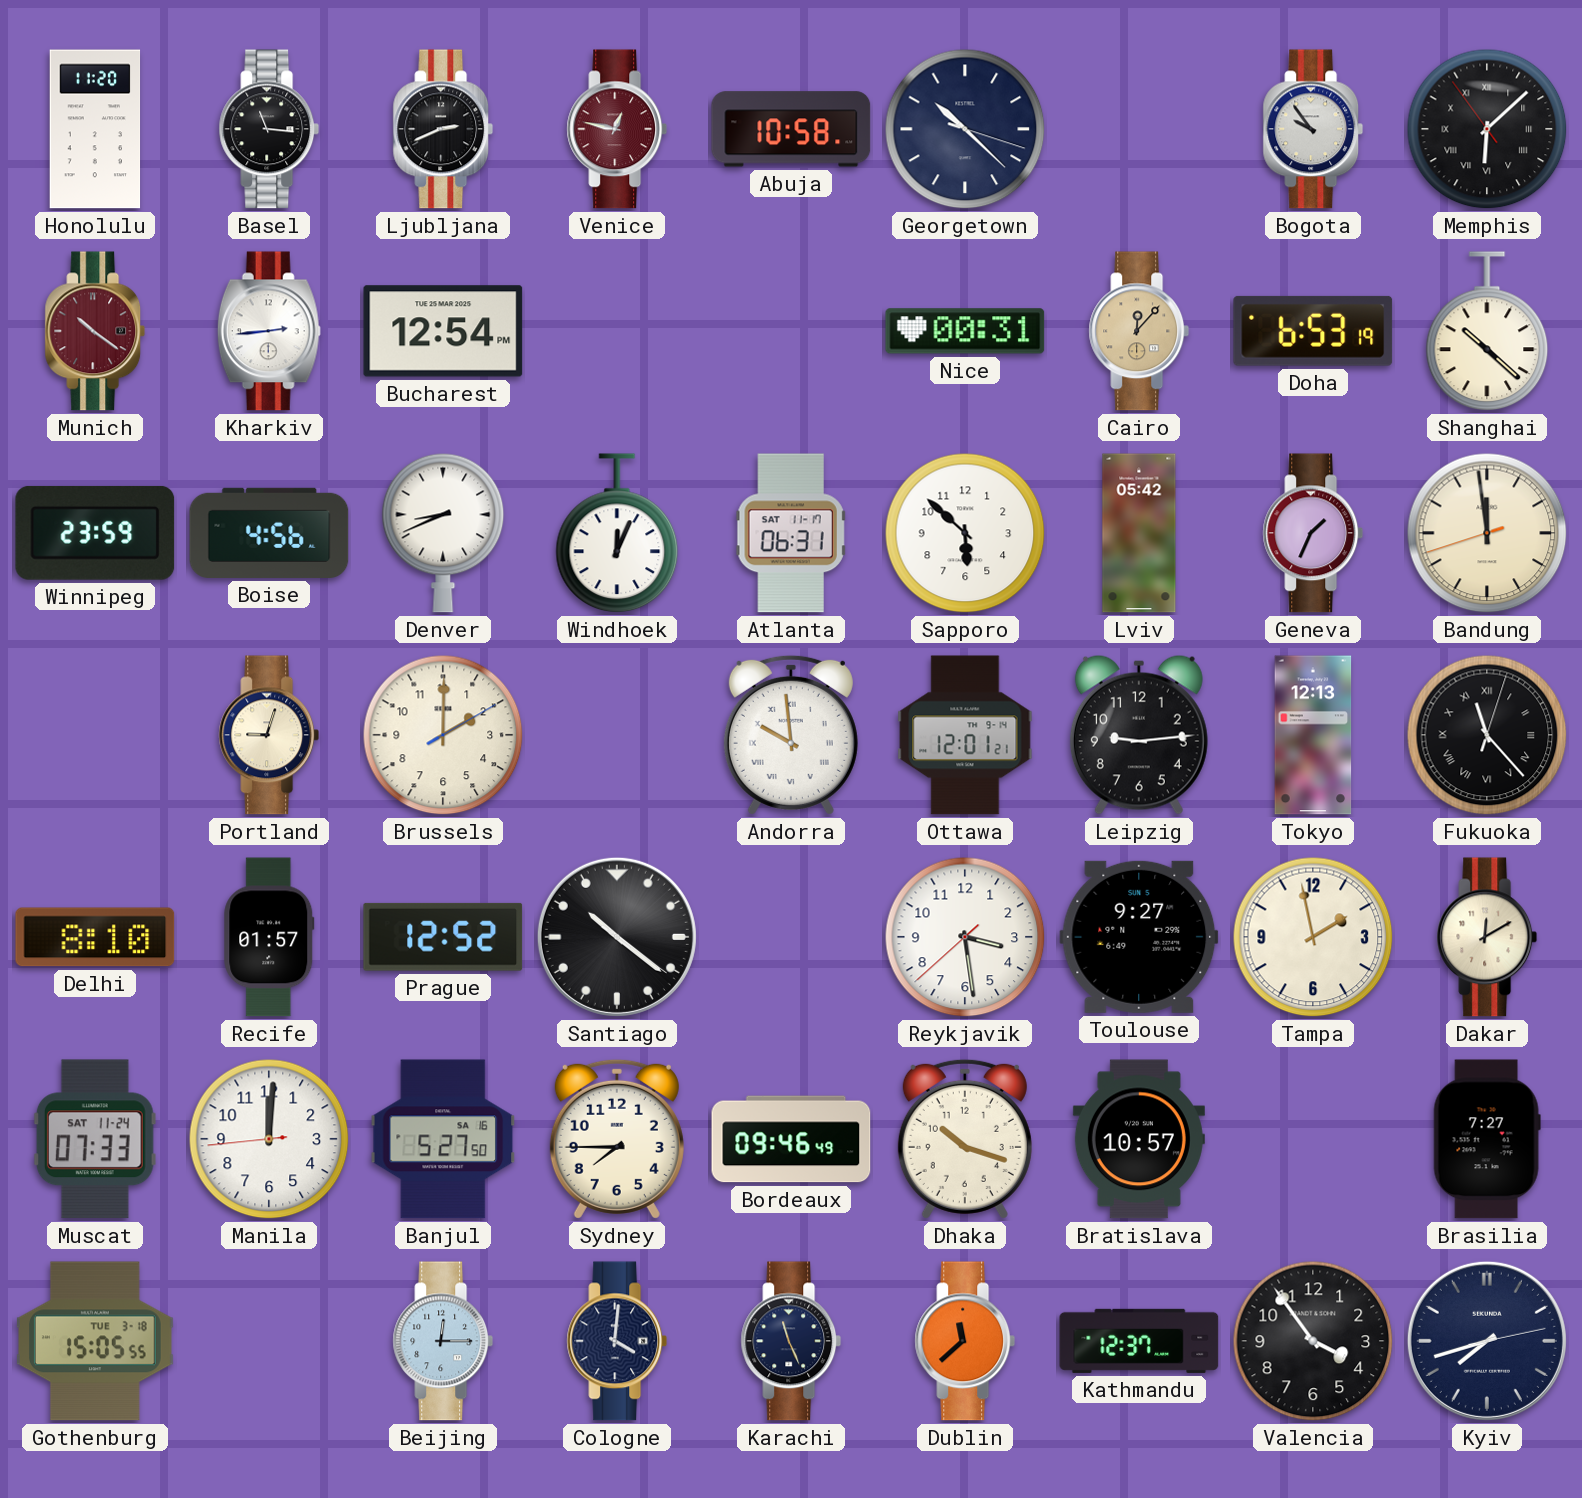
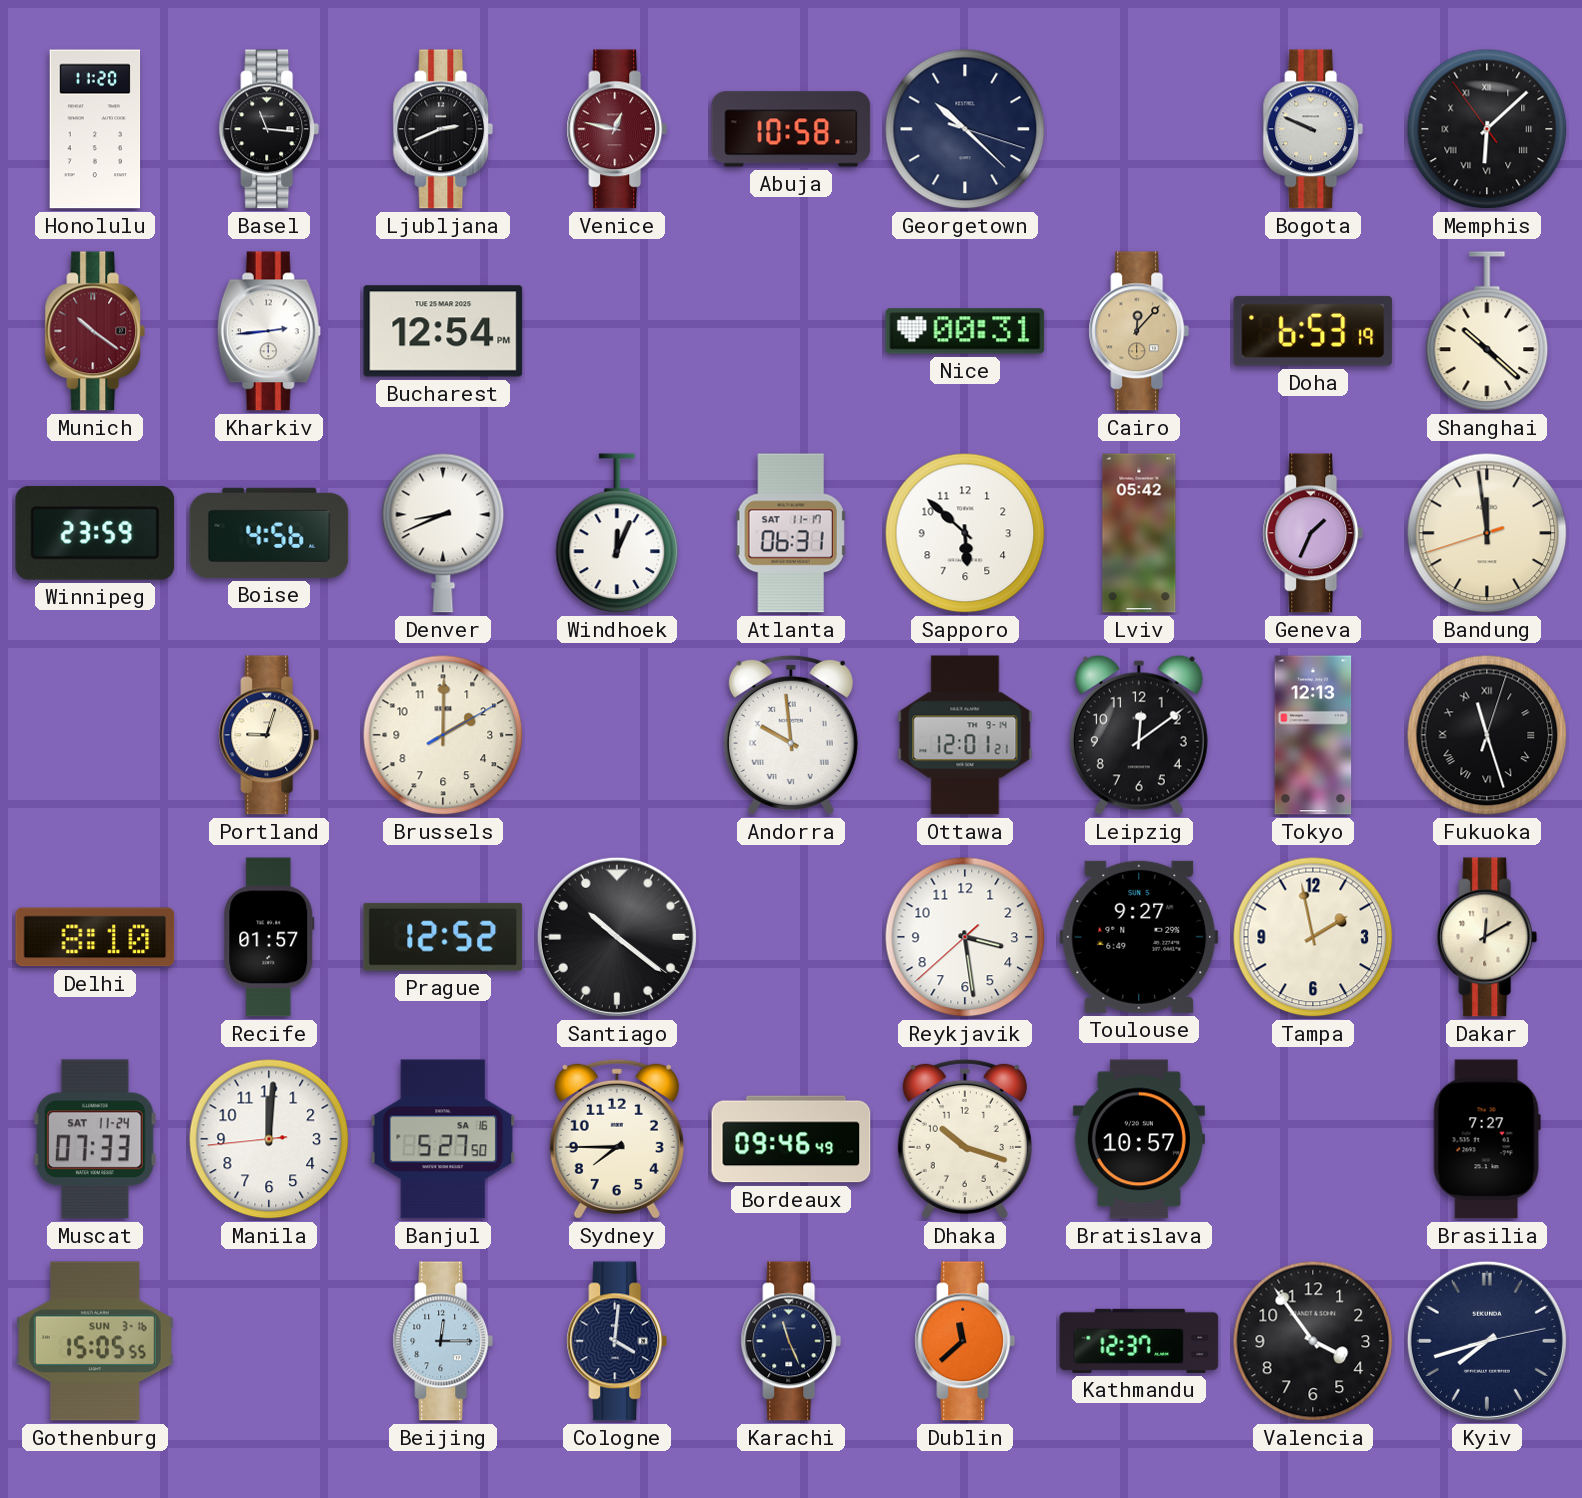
Bogota: 9:54 -> 9:49
Leipzig: 9:14 -> 12:09
Fukuoka: 11:23 -> 11:27
Gothenburg date: TUE 3-18 -> SUN 3-16
